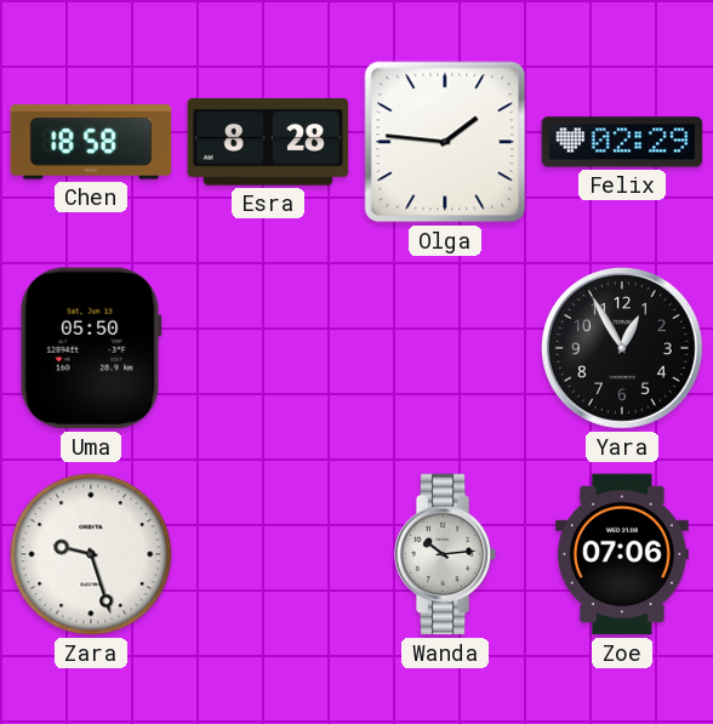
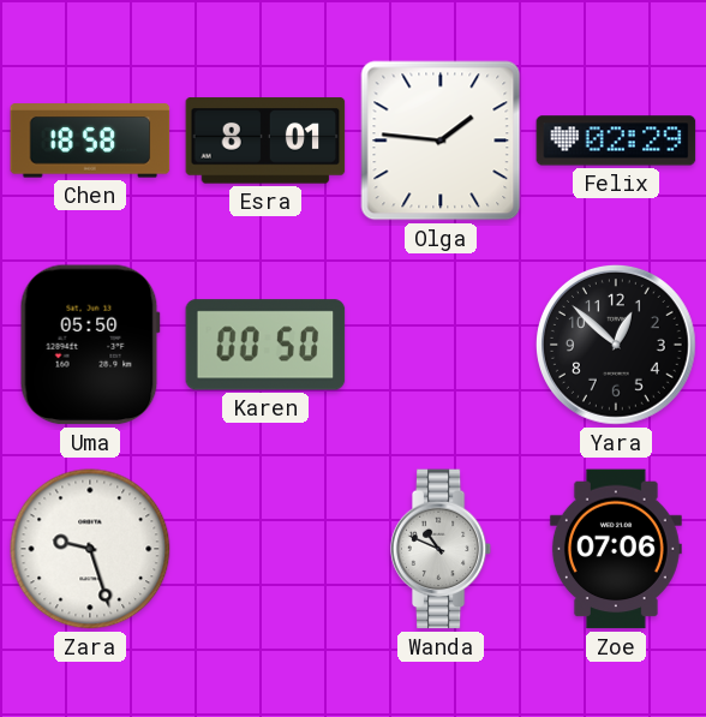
Esra: 8:28 -> 8:01
Karen: none -> 00:50
Yara: 12:55 -> 12:52
Wanda: 10:14 -> 10:49
